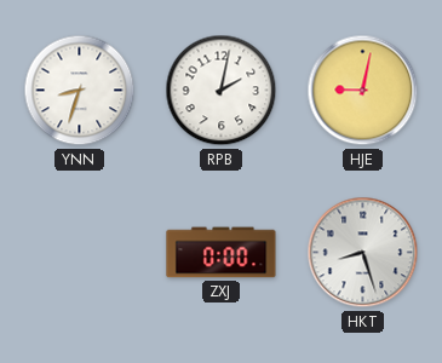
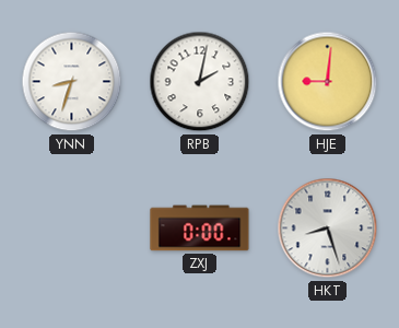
HJE: 9:02 -> 9:01
